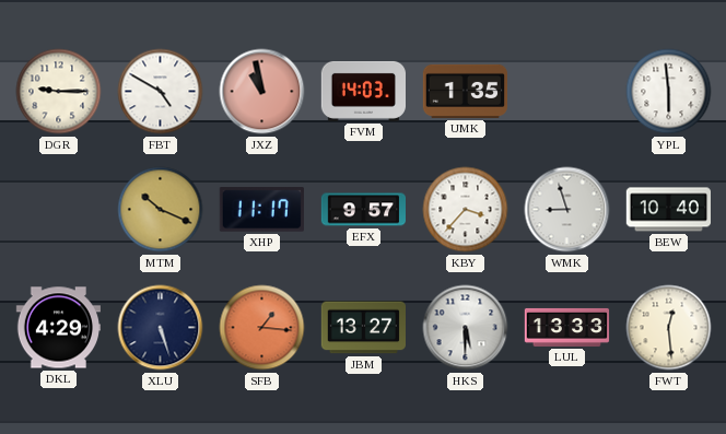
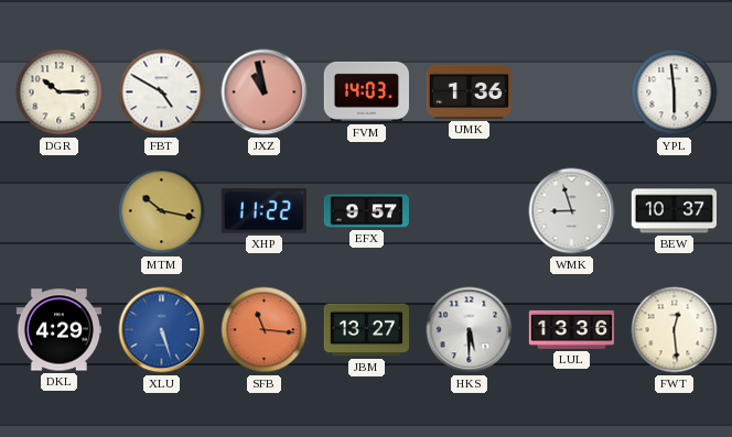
DGR: 9:15 -> 10:15
UMK: 1:35 -> 1:36
MTM: 10:19 -> 10:17
XHP: 11:17 -> 11:22
KBY: 3:37 -> none
BEW: 10:40 -> 10:37
XLU dial: navy -> blue
SFB: 1:16 -> 11:16
LUL: 13:33 -> 13:36
